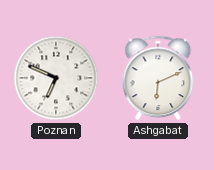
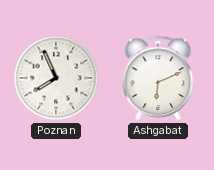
Poznan: 6:49 -> 7:56
